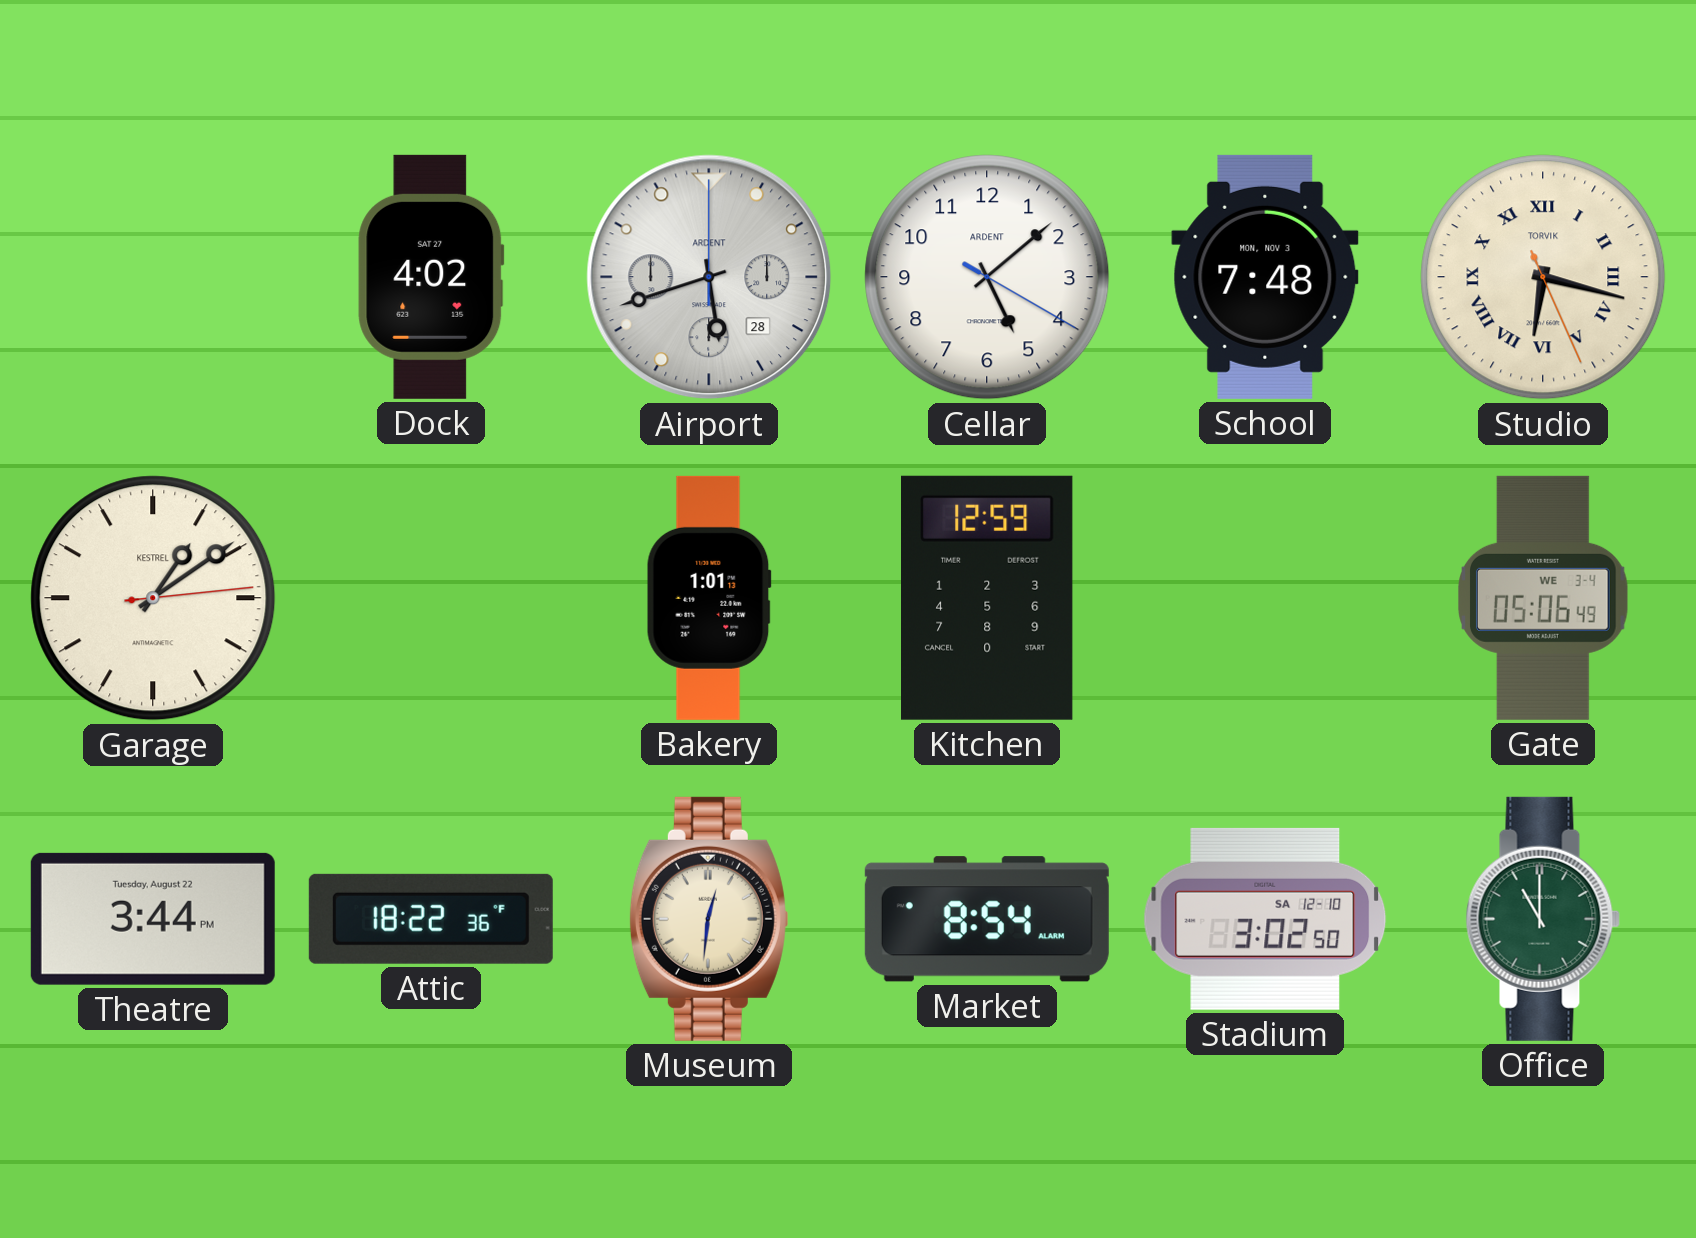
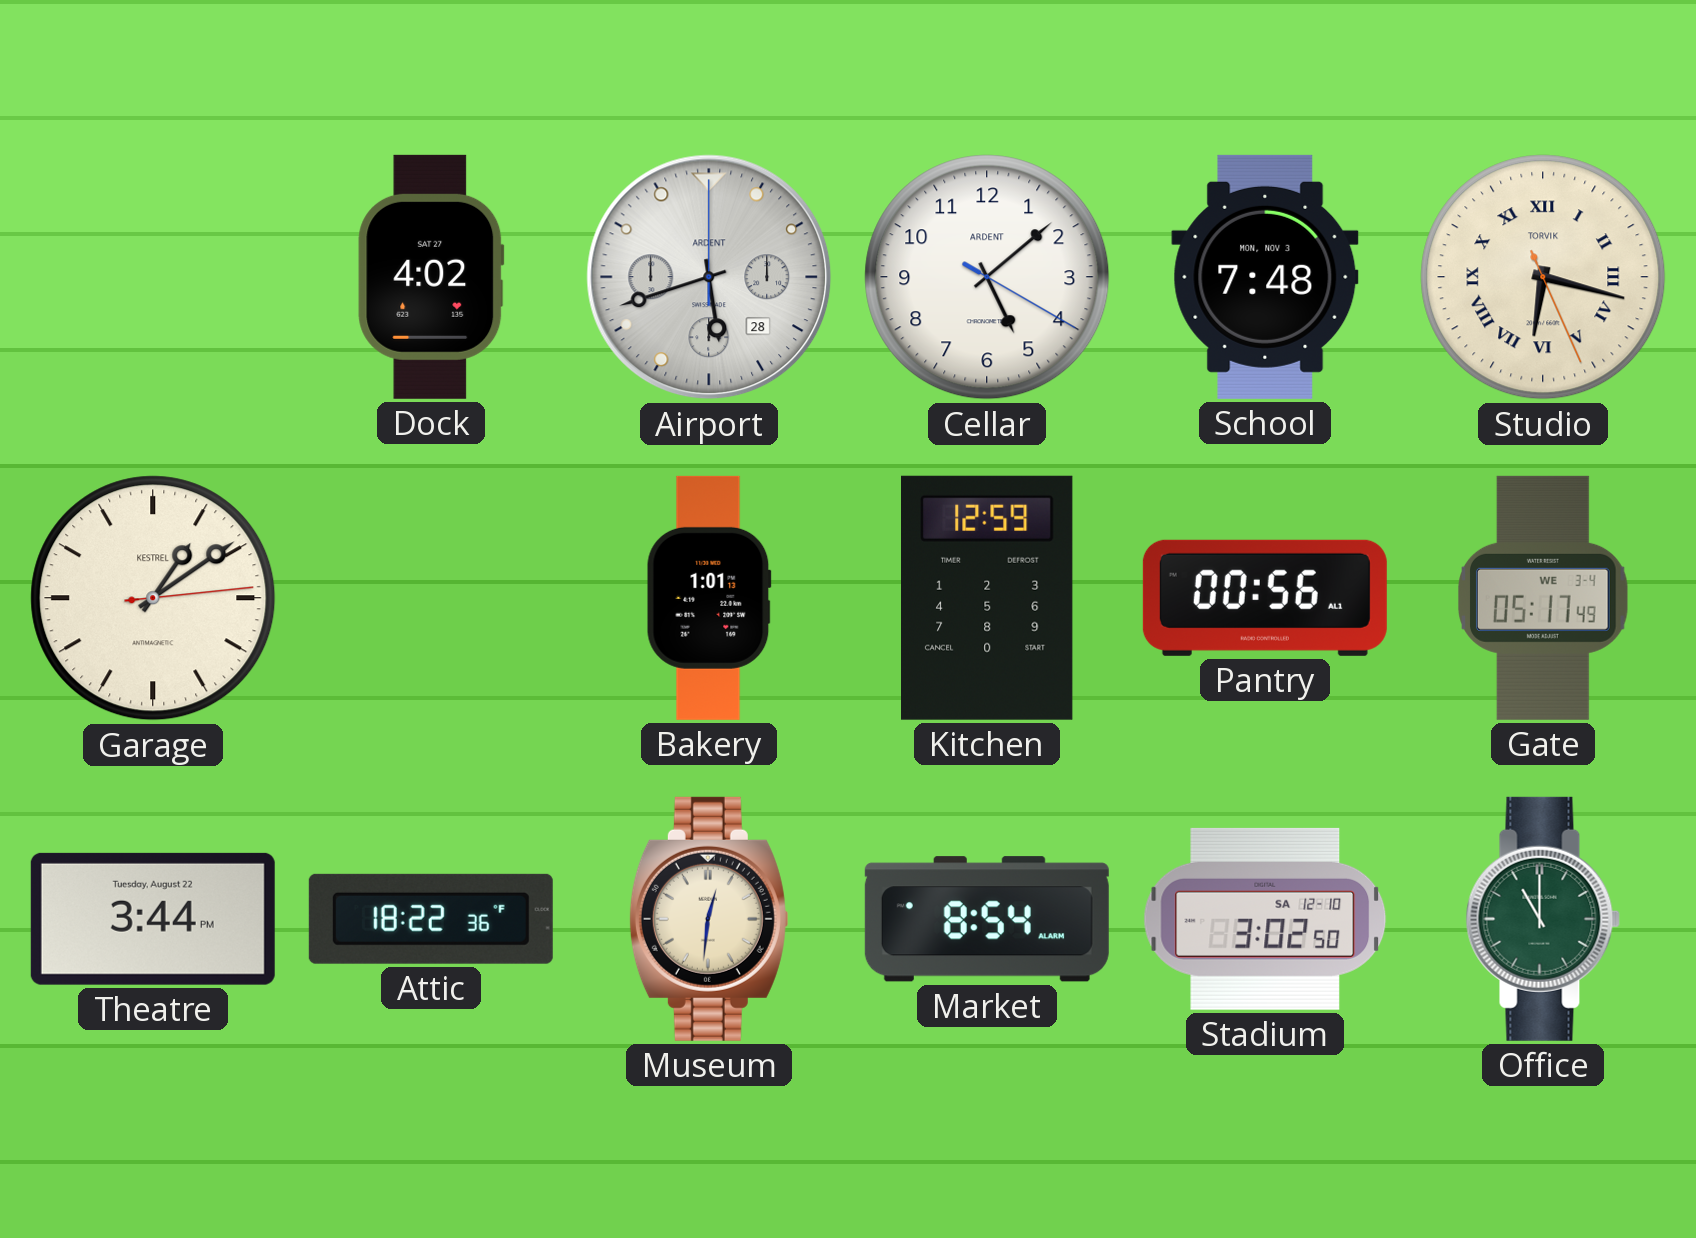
Pantry: none -> 00:56
Gate: 05:06 -> 05:17
